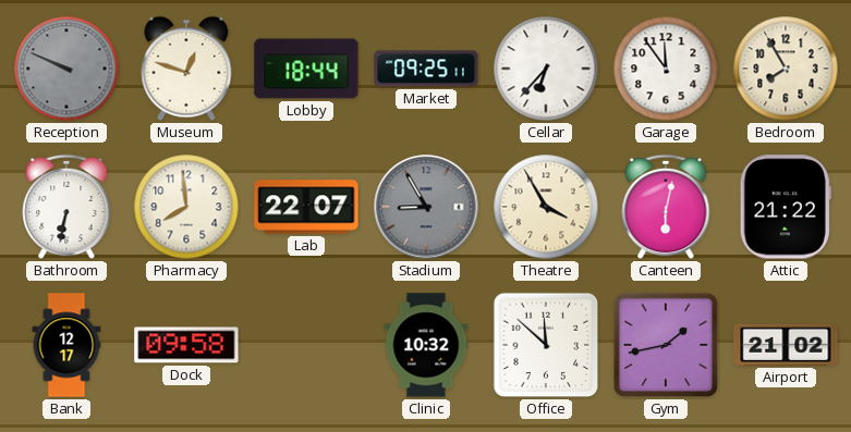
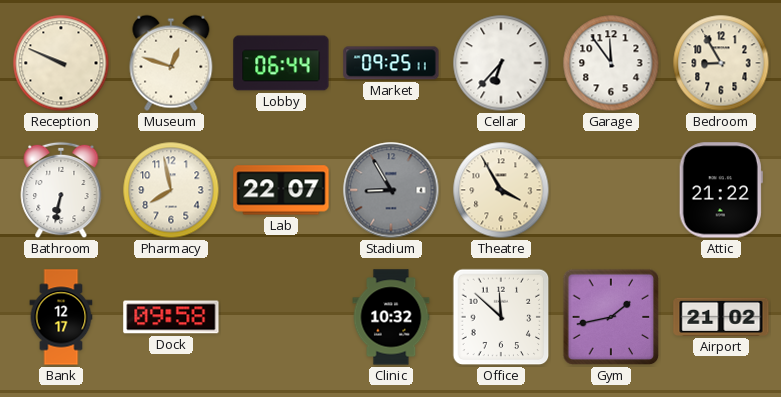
Reception dial: grey -> cream
Lobby: 18:44 -> 06:44
Bedroom: 7:55 -> 8:55
Pharmacy: 7:59 -> 7:58
Canteen: 6:02 -> none
